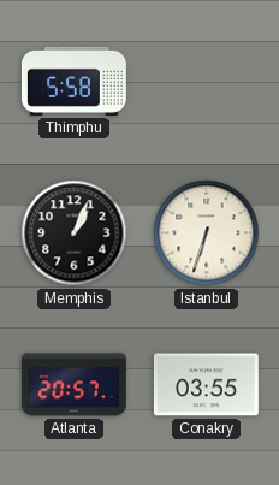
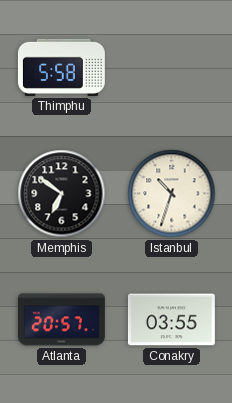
Memphis: 1:04 -> 6:51
Istanbul: 6:33 -> 10:33
